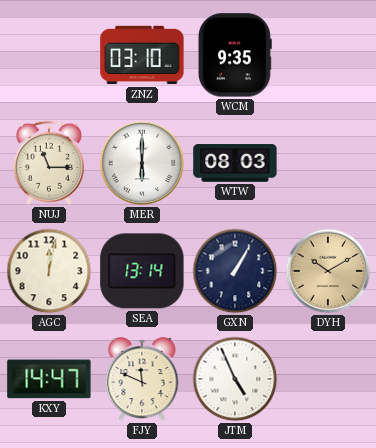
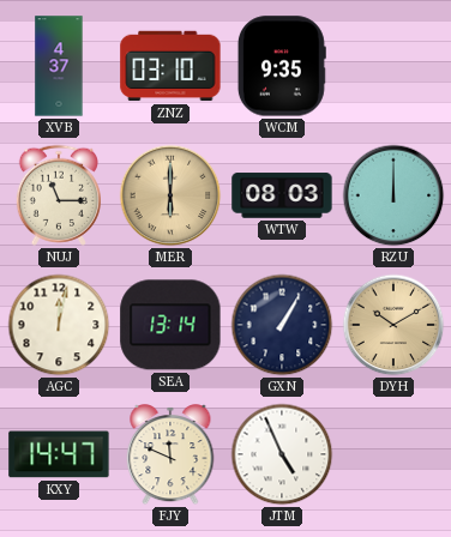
XVB: none -> 4:37
MER dial: white -> champagne
RZU: none -> 12:00
